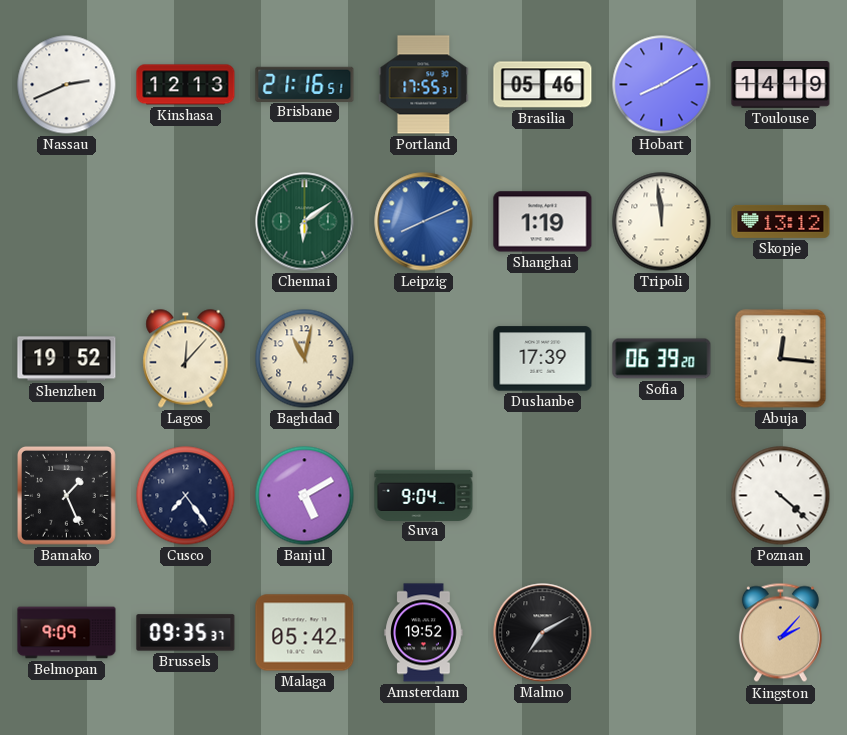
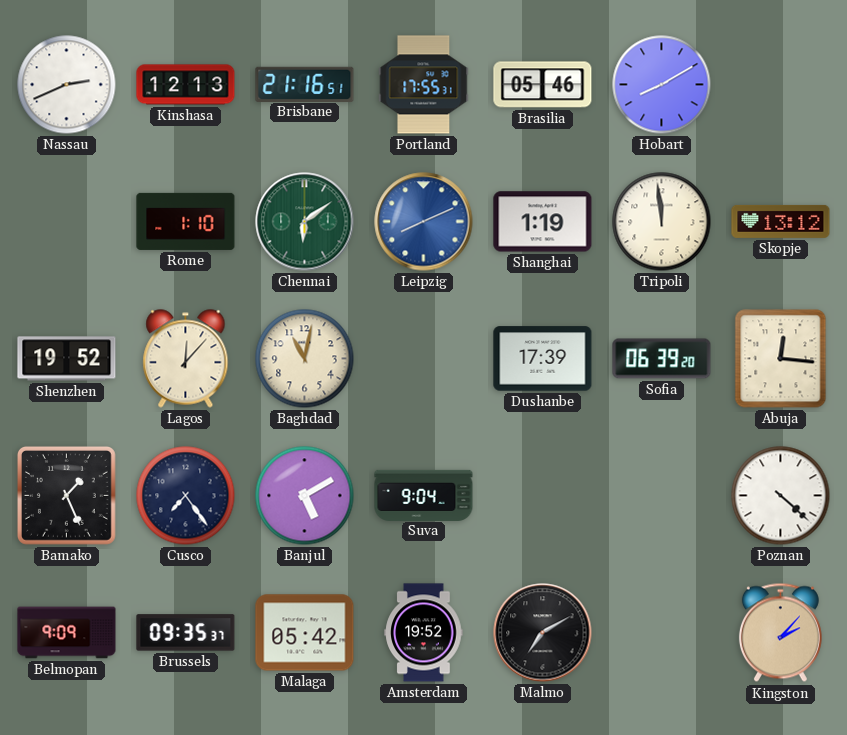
Toulouse: 14:19 -> none
Rome: none -> 1:10
